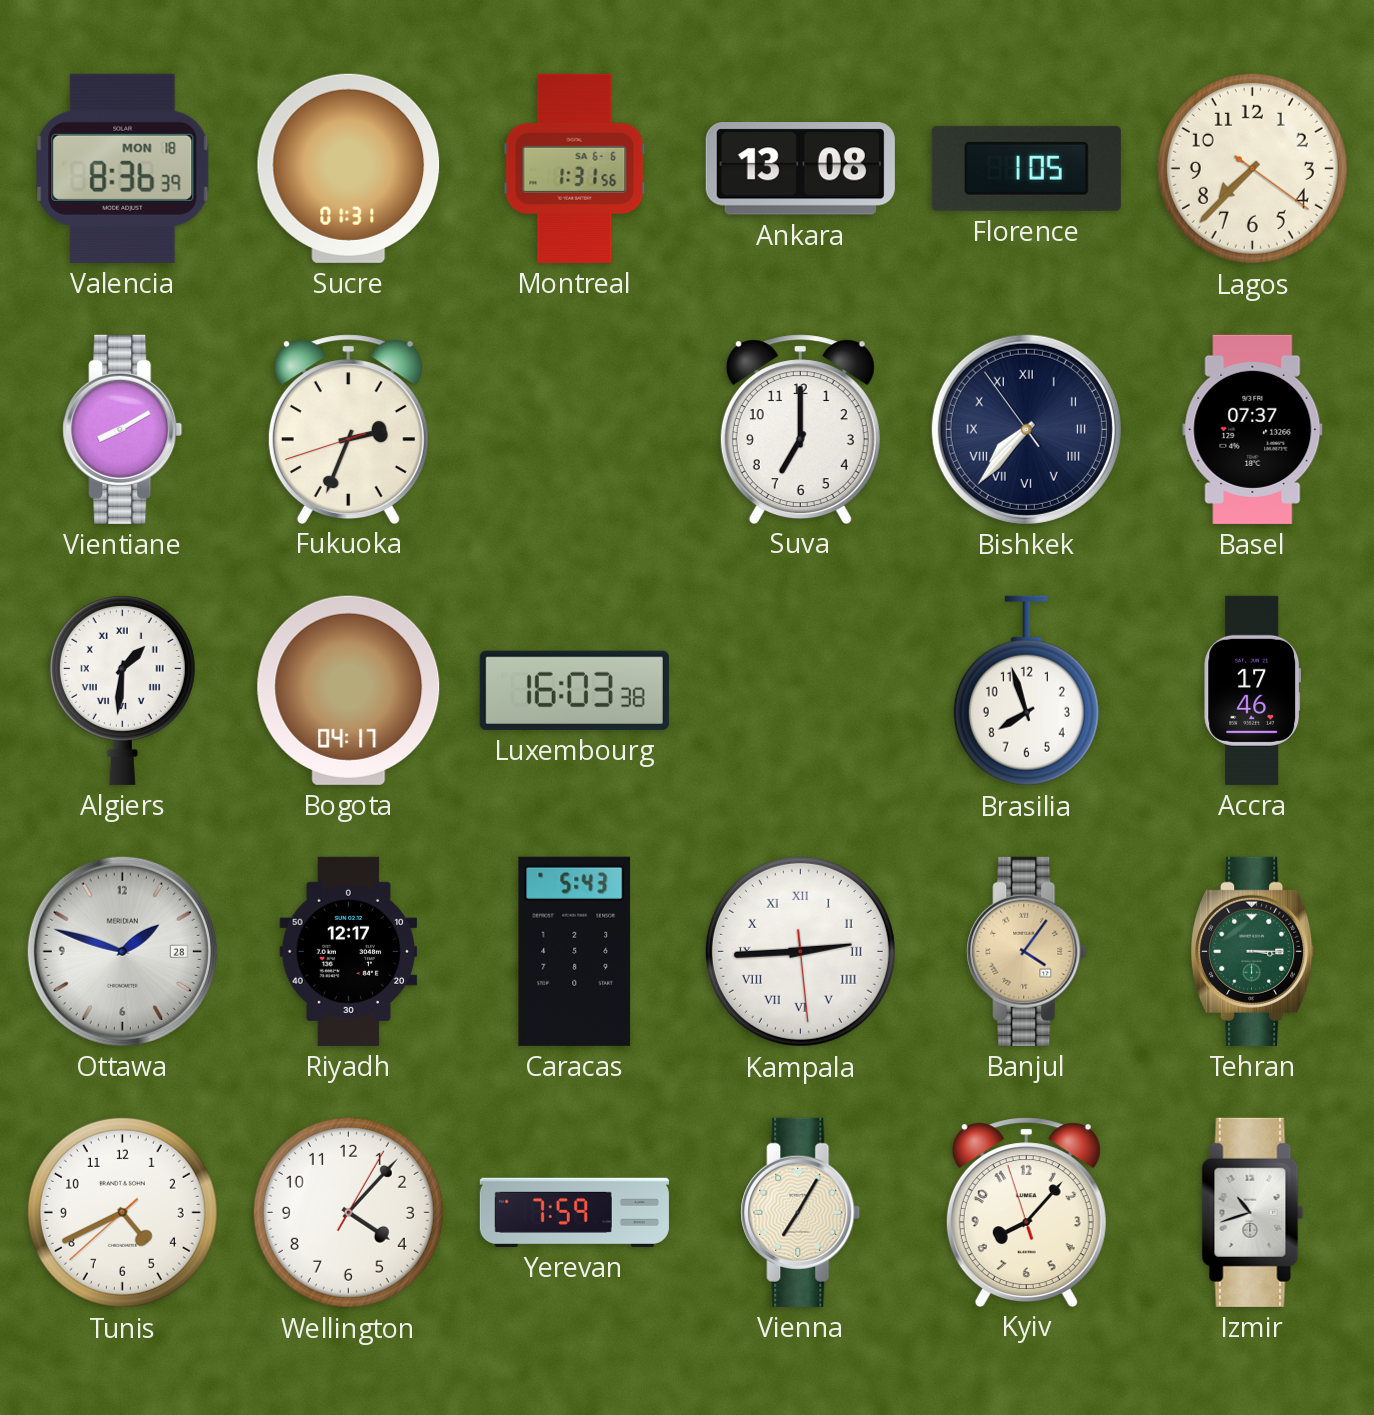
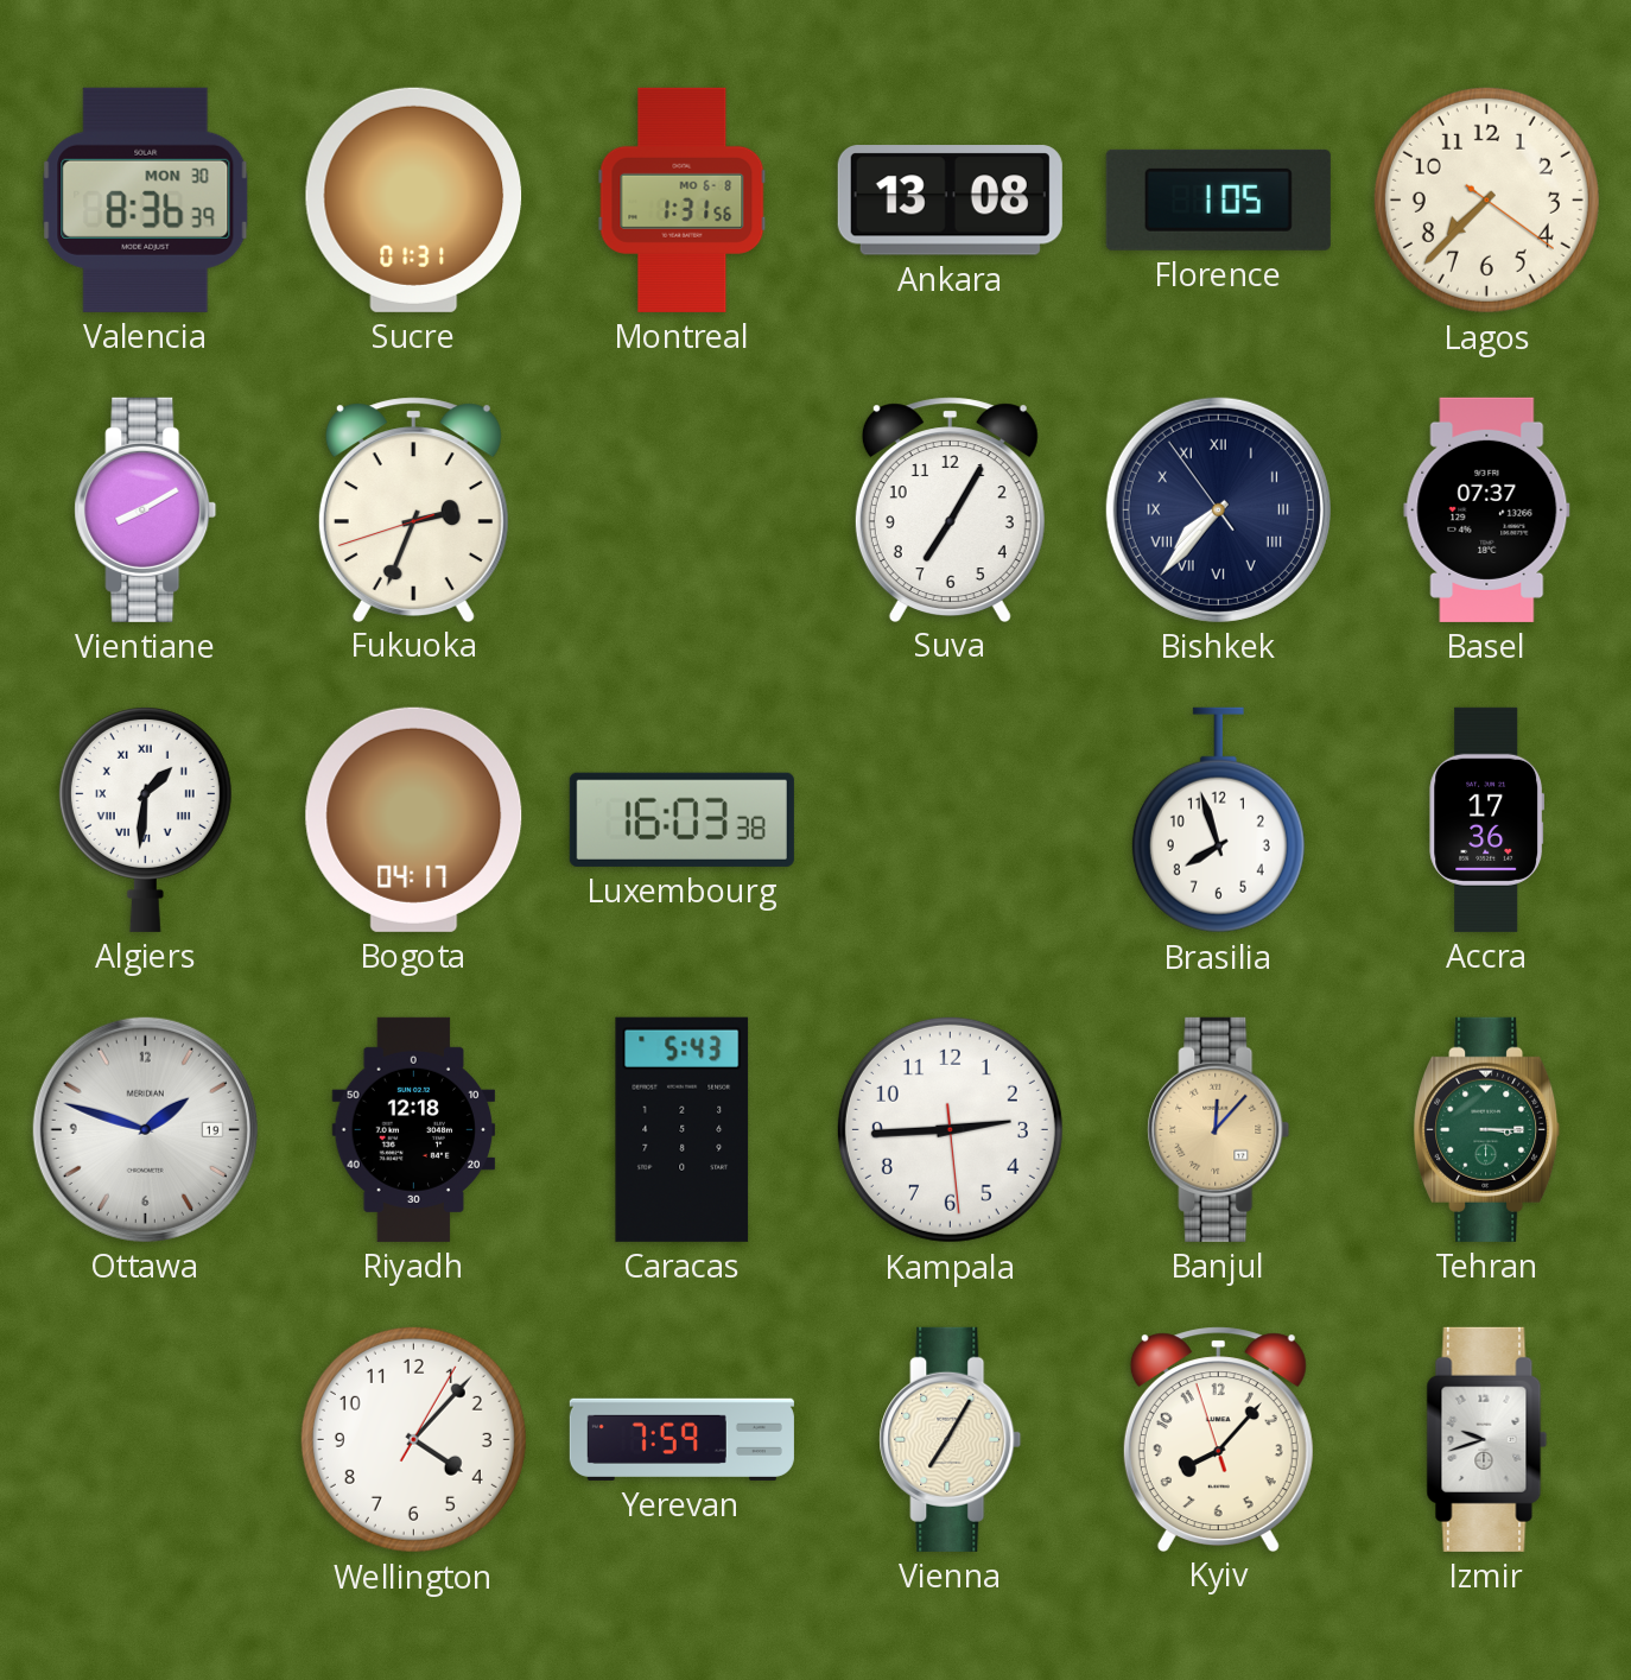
Valencia date: MON 18 -> MON 30
Montreal date: SA 6-6 -> MO 6-8
Suva: 7:00 -> 7:05
Accra: 17:46 -> 17:36
Ottawa date: 28 -> 19
Riyadh: 12:17 -> 12:18
Kampala numerals: Roman -> Arabic
Banjul: 4:06 -> 12:07
Tunis: 4:40 -> none
Izmir: 10:42 -> 9:42
